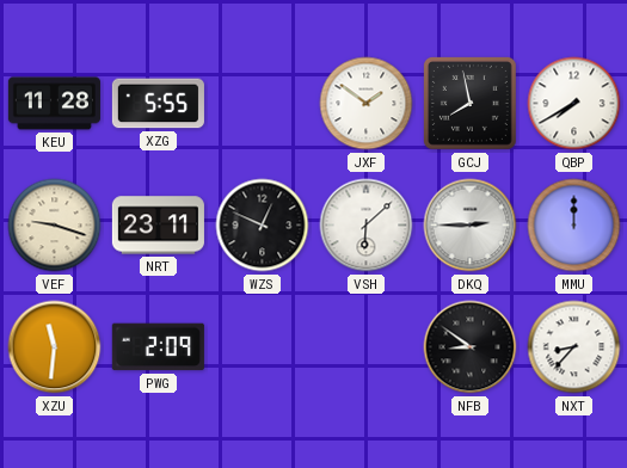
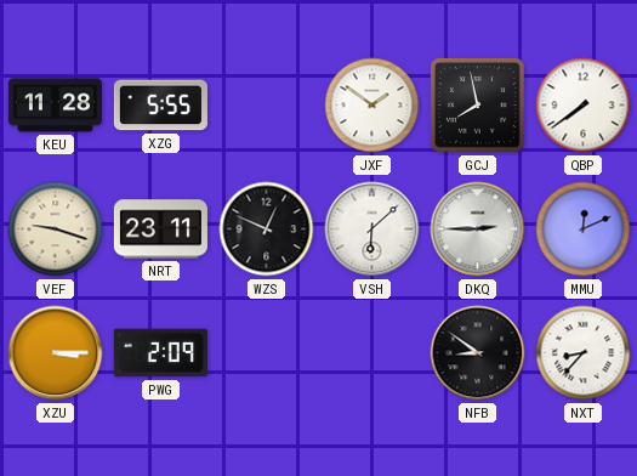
QBP: 7:40 -> 7:39
MMU: 12:00 -> 12:11
XZU: 11:31 -> 3:15
